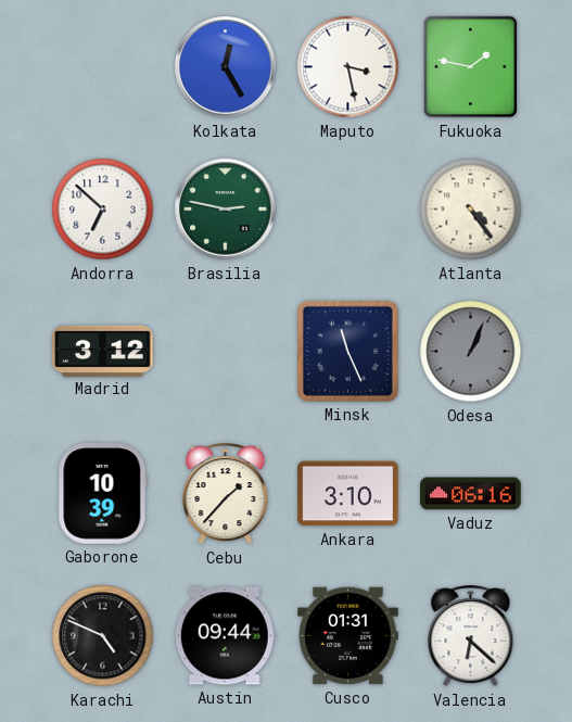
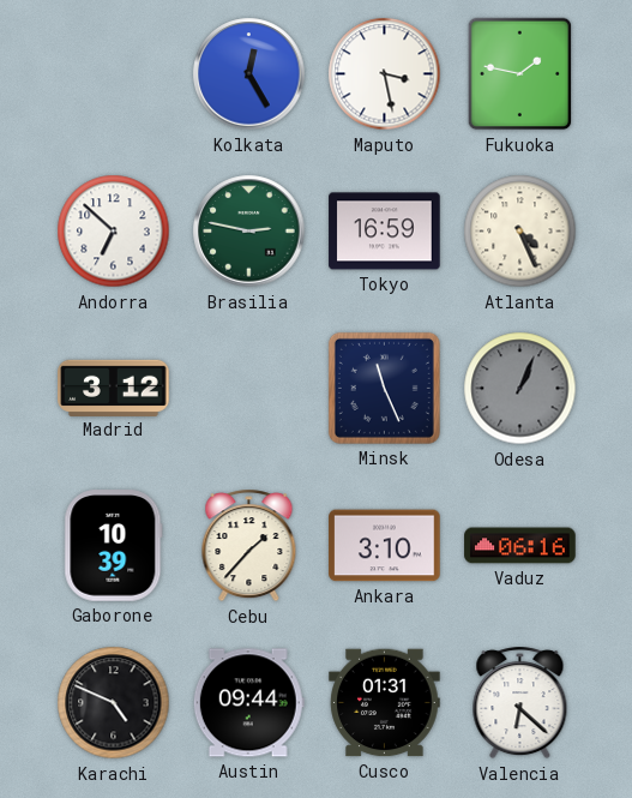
Tokyo: none -> 16:59
Atlanta: 4:24 -> 4:26
